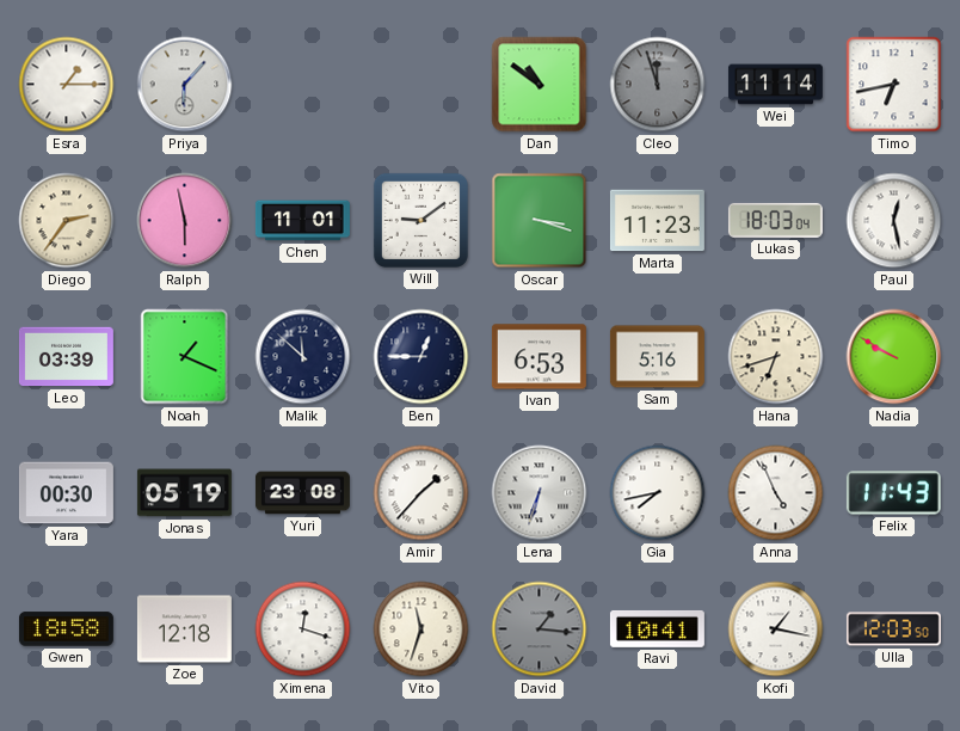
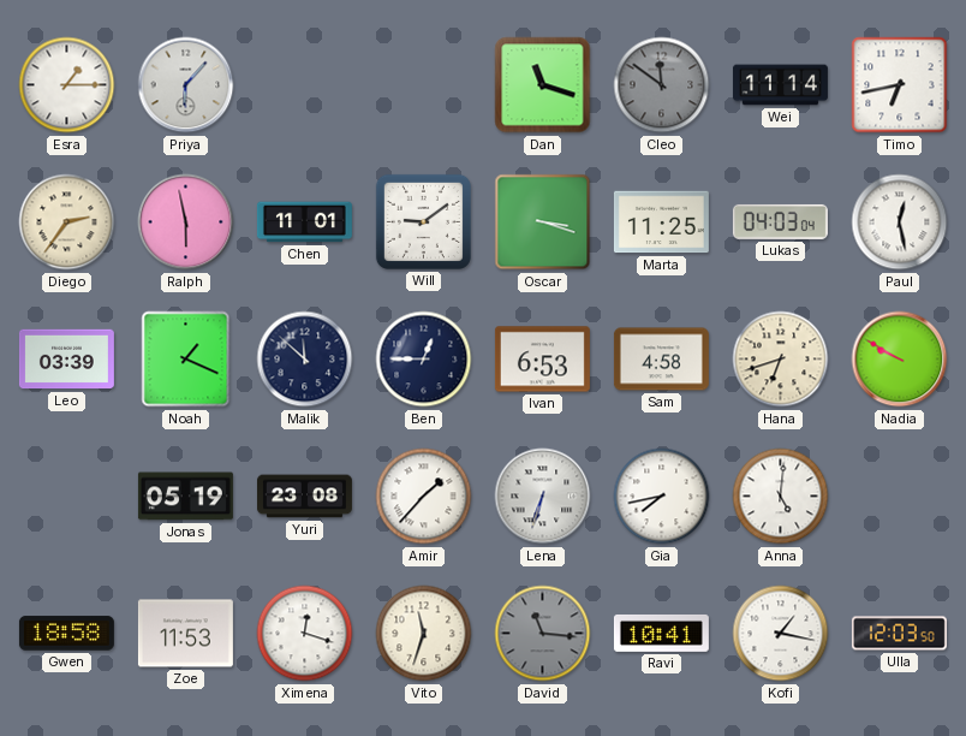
Dan: 10:51 -> 11:18
Cleo: 11:57 -> 11:51
Marta: 11:23 -> 11:25
Lukas: 18:03 -> 04:03
Sam: 5:16 -> 4:58
Yara: 00:30 -> none
Anna: 4:56 -> 5:01
Felix: 11:43 -> none
Zoe: 12:18 -> 11:53
David: 1:16 -> 11:16
